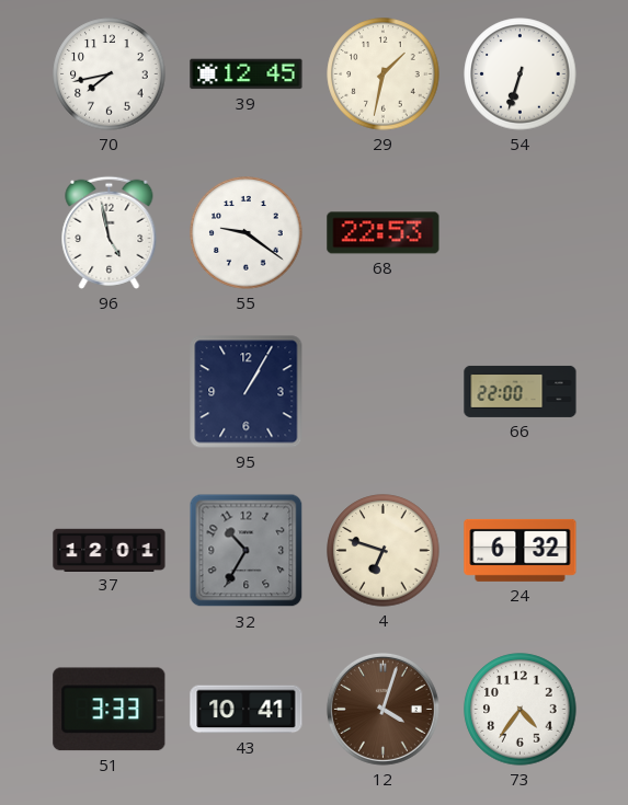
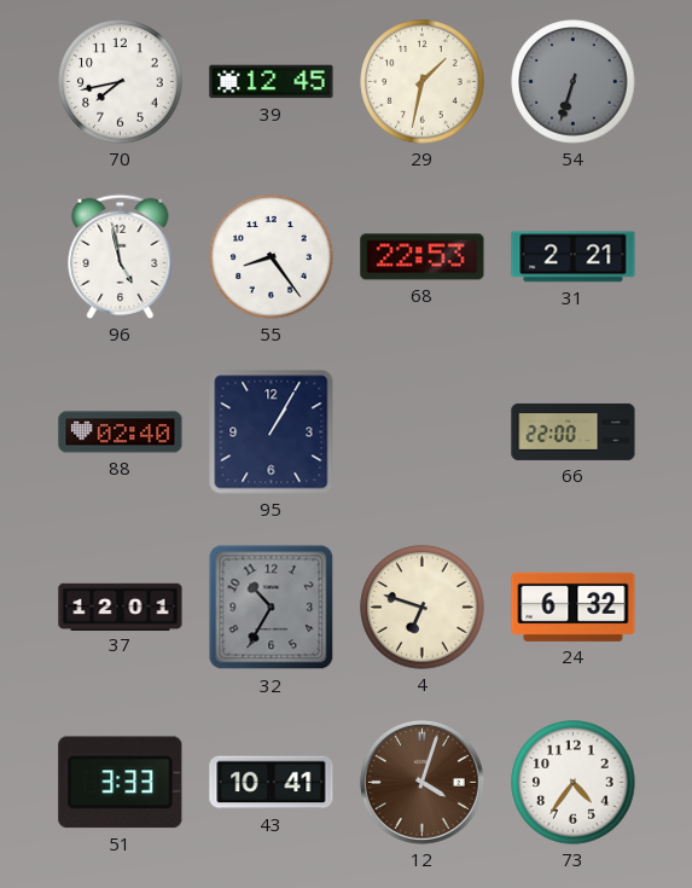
54 dial: white -> grey
55: 9:21 -> 8:24
31: none -> 2:21
88: none -> 02:40
